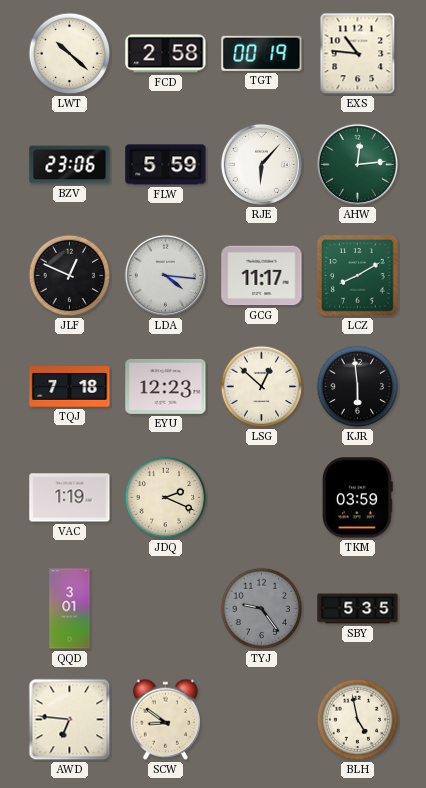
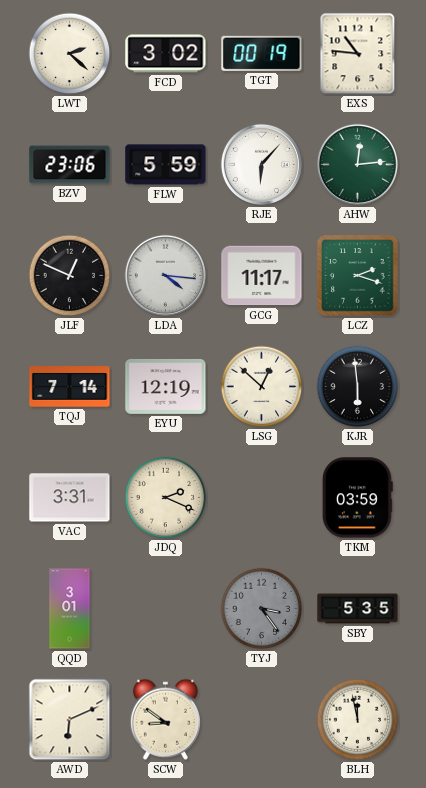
LWT: 10:22 -> 2:22
FCD: 2:58 -> 3:02
LCZ: 8:10 -> 2:18
TQJ: 7:18 -> 7:14
EYU: 12:23 -> 12:19
VAC: 1:19 -> 3:31
TYJ: 9:24 -> 3:24
AWD: 6:46 -> 6:11
BLH: 4:58 -> 11:58
